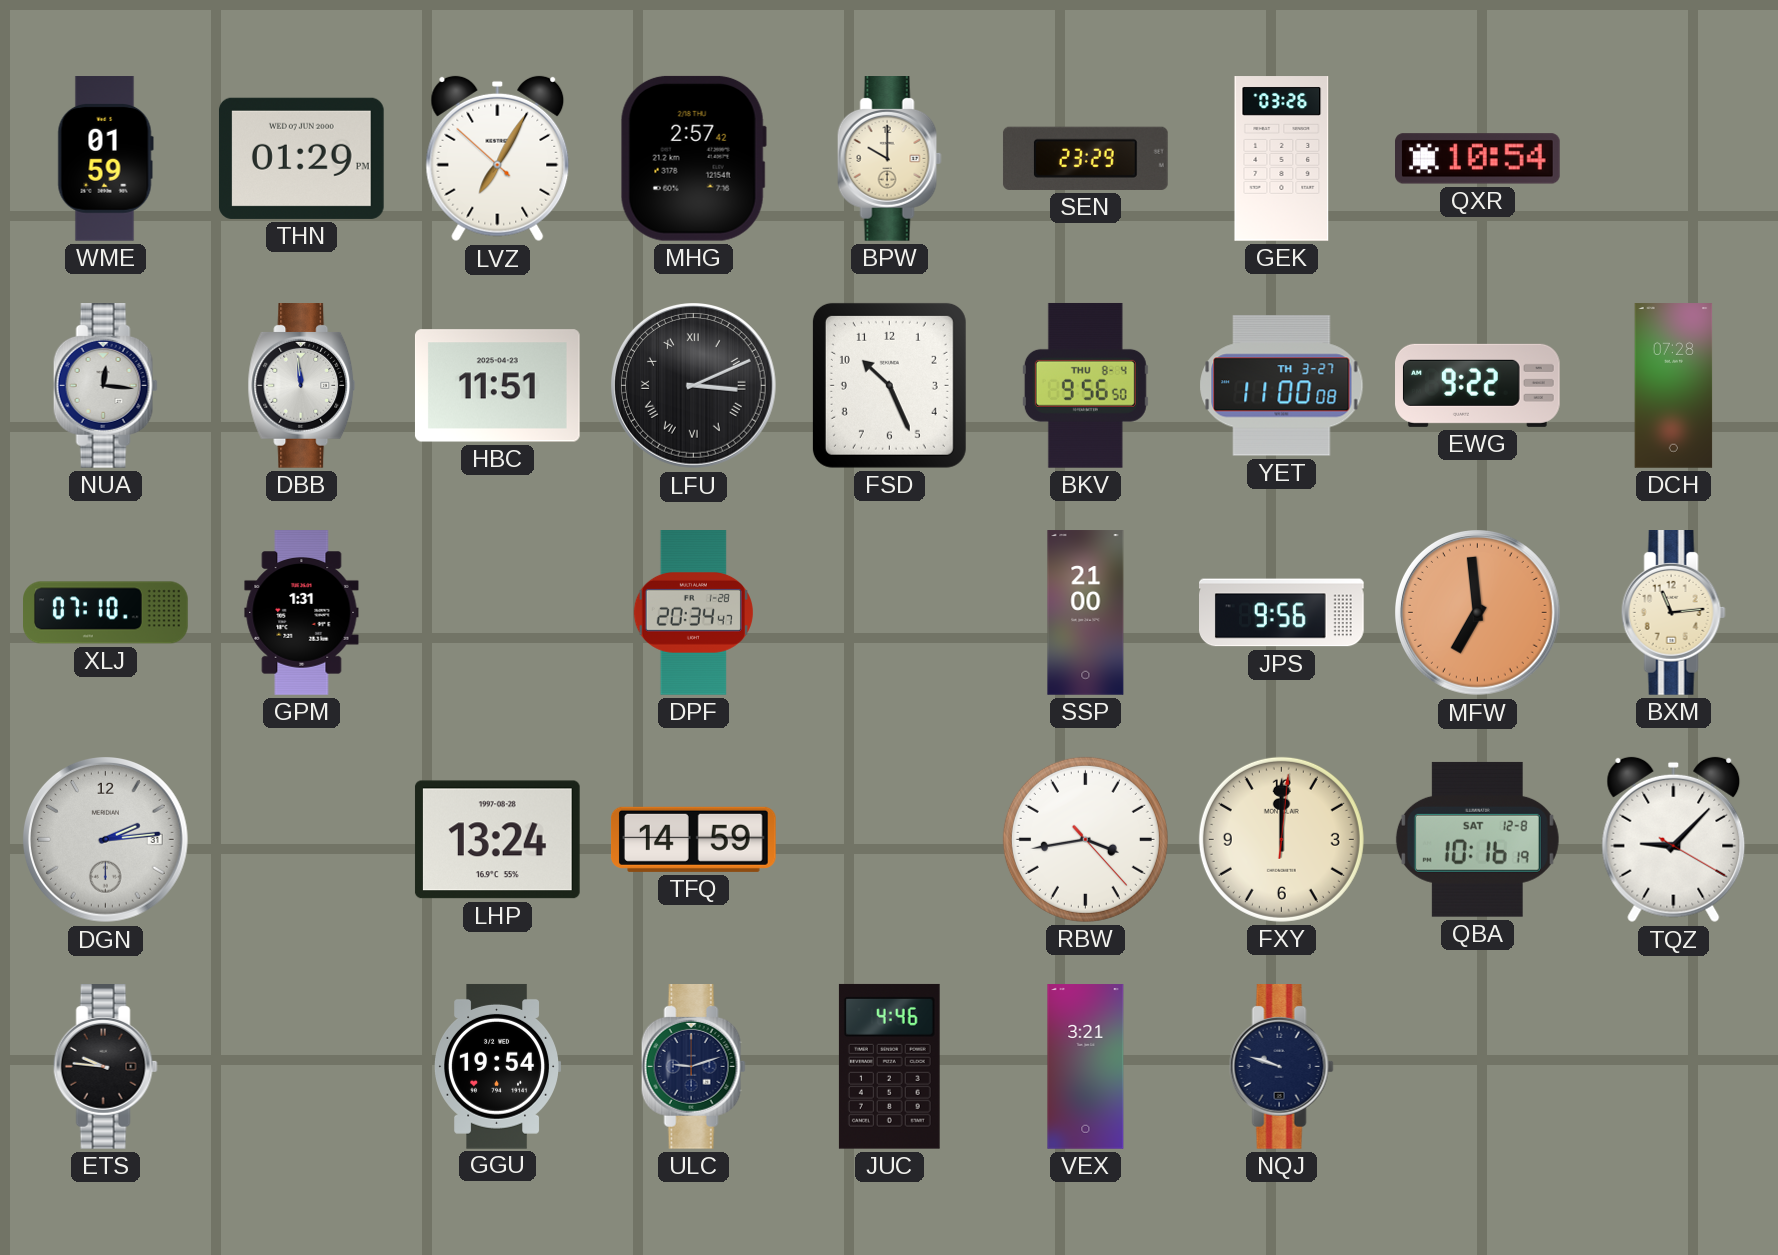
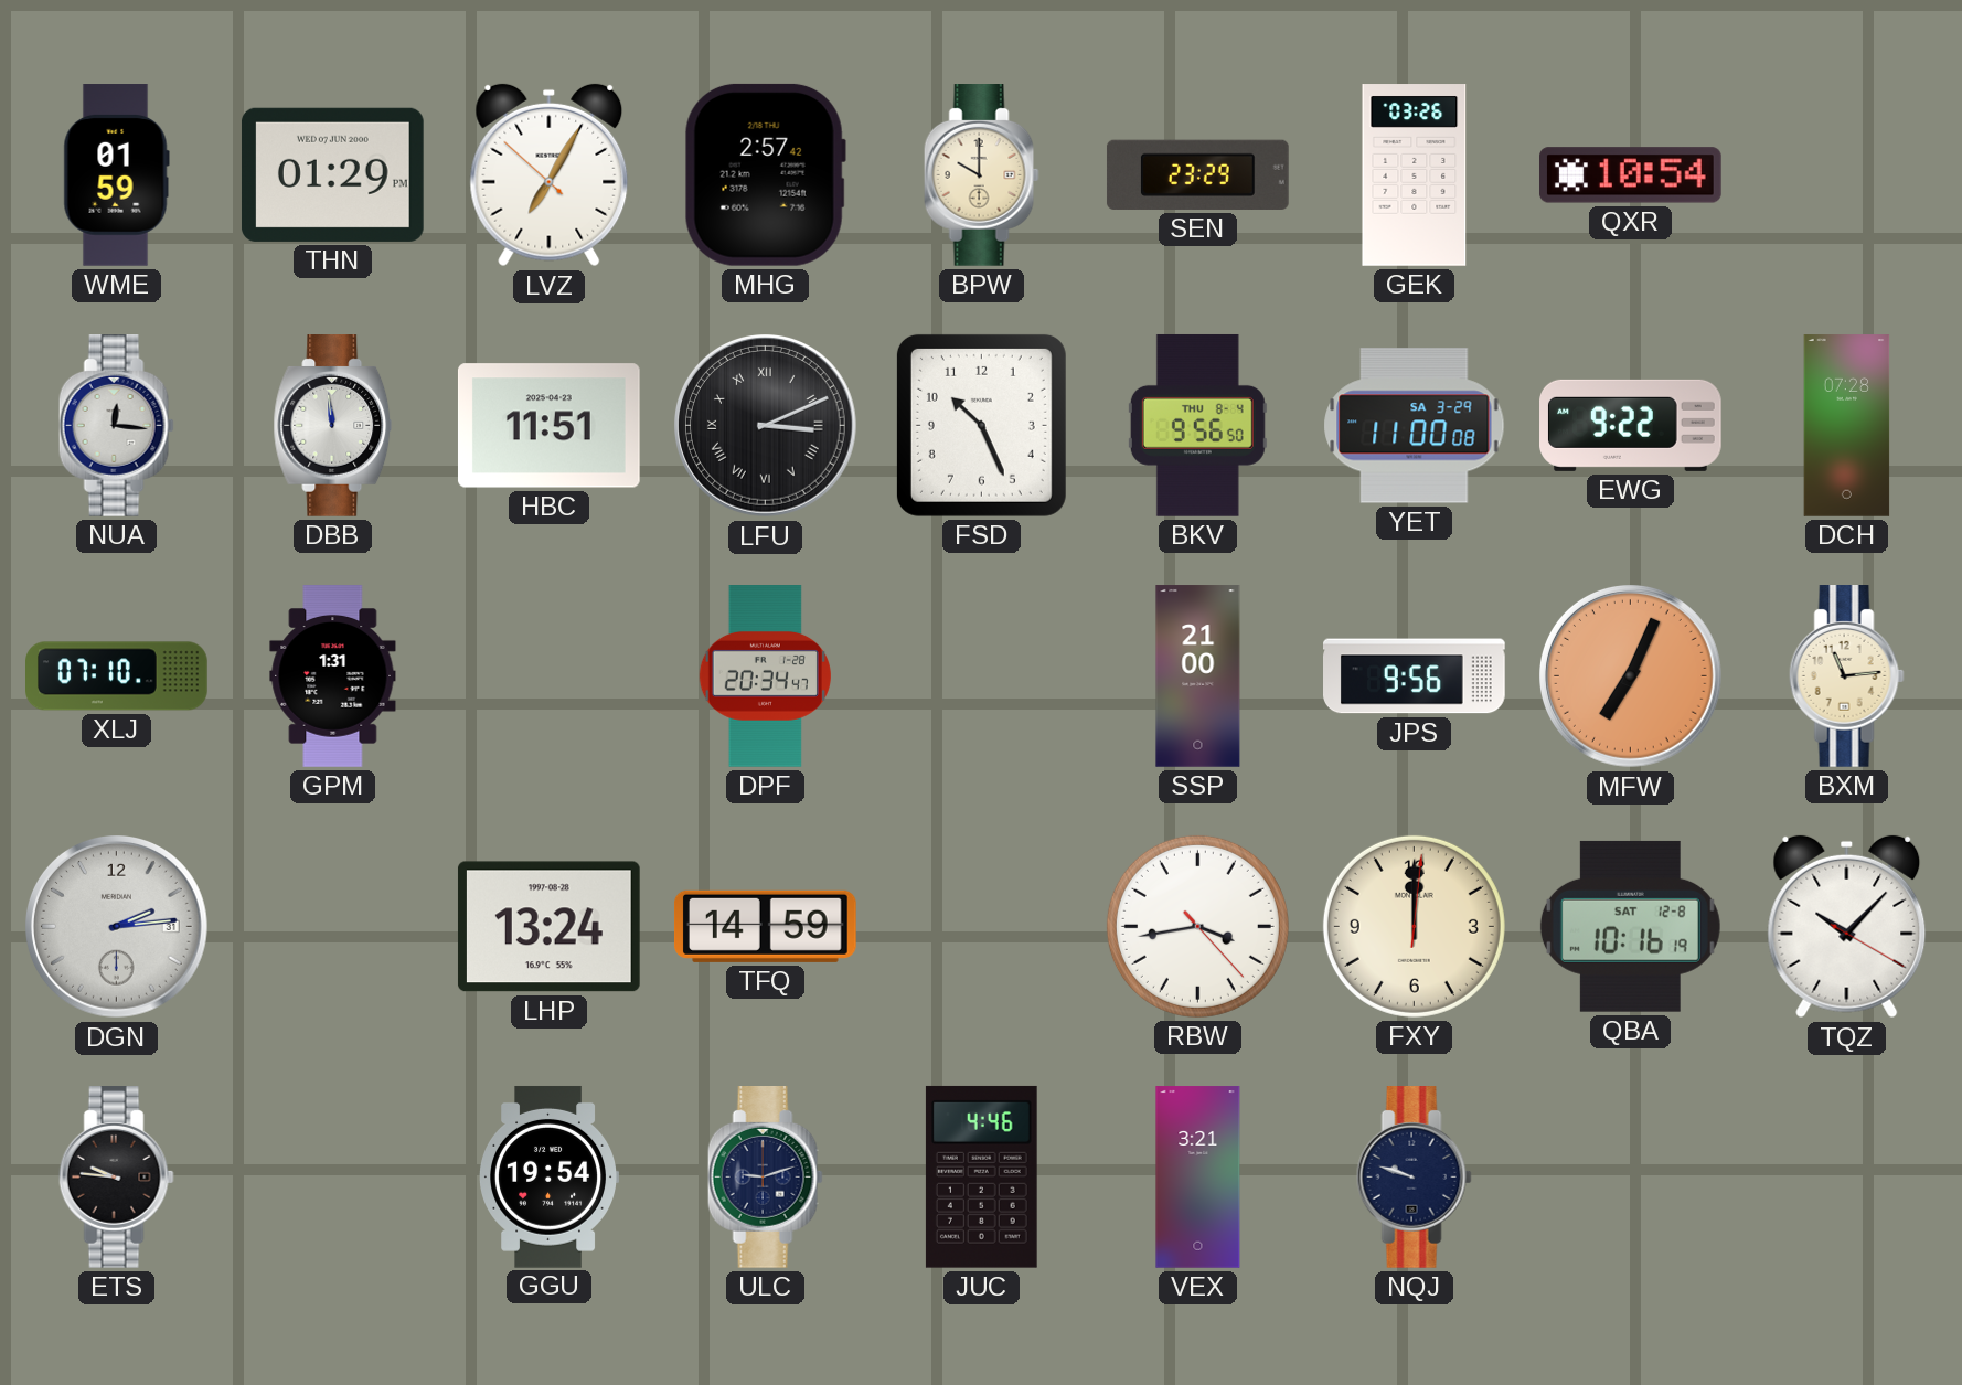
YET date: TH 3-27 -> SA 3-29
MFW: 6:59 -> 7:04
TQZ: 9:07 -> 10:07
